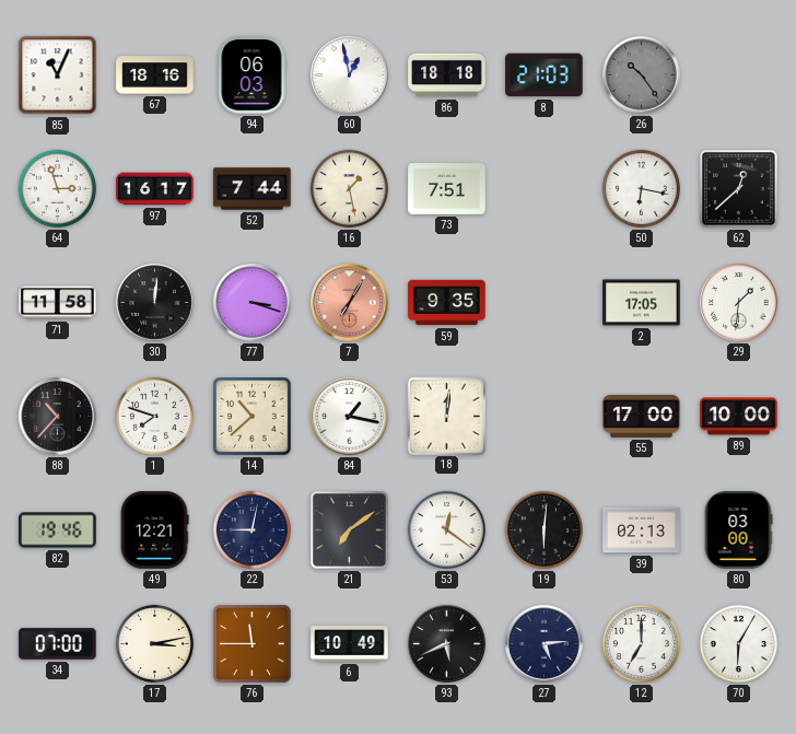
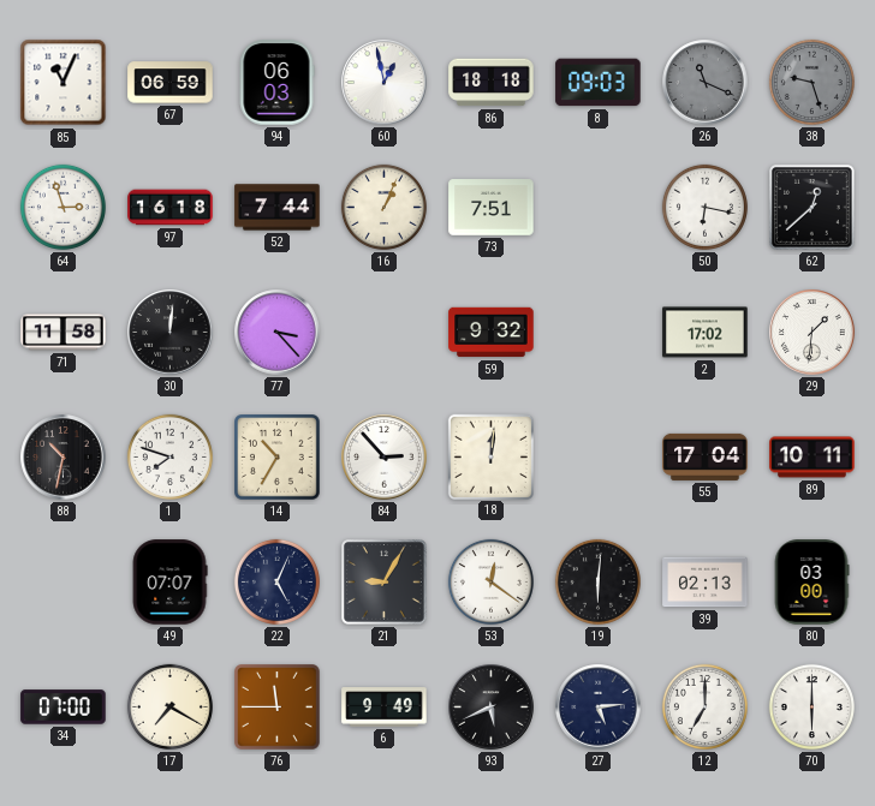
67: 18:16 -> 06:59
8: 21:03 -> 09:03
26: 10:24 -> 11:19
38: none -> 9:27
97: 16:17 -> 16:18
16: 1:28 -> 1:04
77: 3:18 -> 3:23
7: 7:05 -> none
59: 9:35 -> 9:32
2: 17:05 -> 17:02
88: 10:37 -> 10:32
14: 10:38 -> 10:35
84: 1:17 -> 2:53
55: 17:00 -> 17:04
89: 10:00 -> 10:11
82: 19:46 -> none
49: 12:21 -> 07:07
22: 9:02 -> 5:04
21: 7:09 -> 9:05
17: 3:13 -> 7:20
6: 10:49 -> 9:49
70: 6:05 -> 6:00
